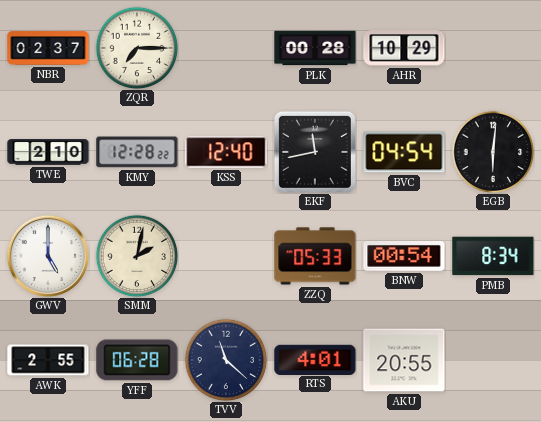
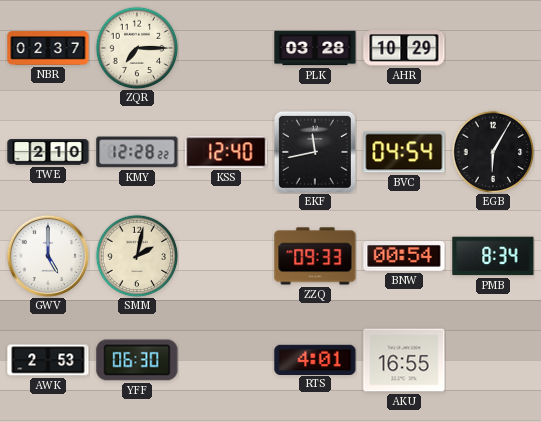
PLK: 00:28 -> 03:28
EGB: 6:01 -> 6:05
ZZQ: 05:33 -> 09:33
AWK: 2:55 -> 2:53
YFF: 06:28 -> 06:30
TVV: 11:22 -> none
AKU: 20:55 -> 16:55
